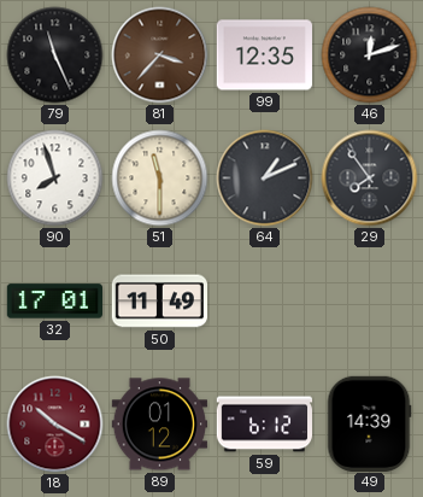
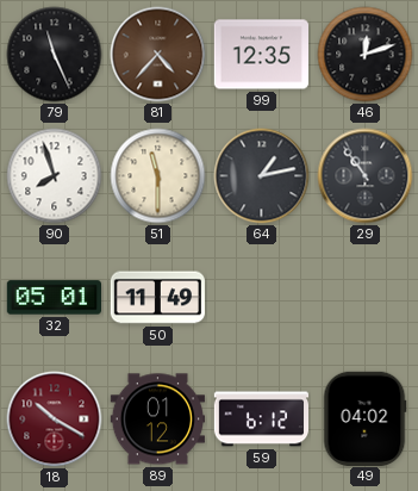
81: 3:37 -> 4:37
64: 1:11 -> 1:13
29: 7:54 -> 10:54
32: 17:01 -> 05:01
49: 14:39 -> 04:02
